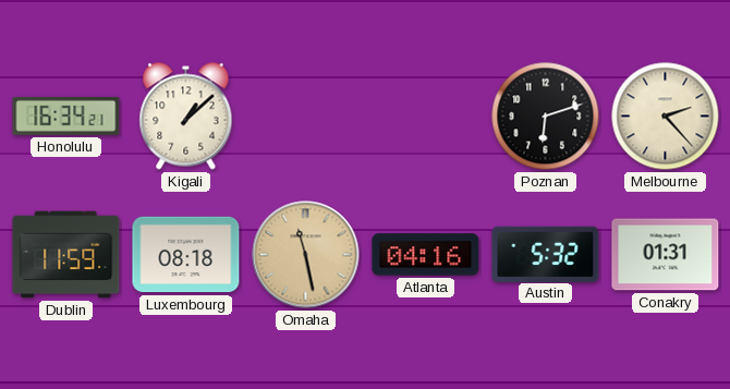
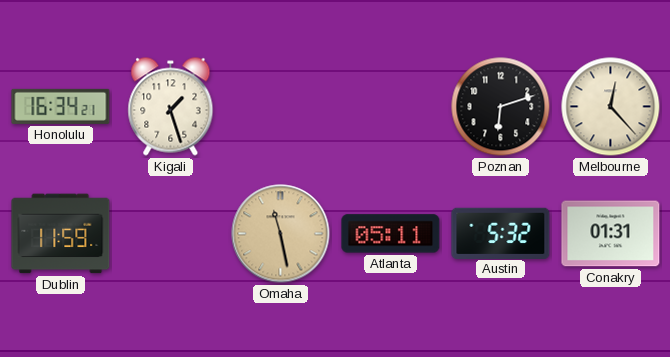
Kigali: 1:08 -> 1:27
Melbourne: 2:23 -> 12:23
Luxembourg: 08:18 -> none
Atlanta: 04:16 -> 05:11
